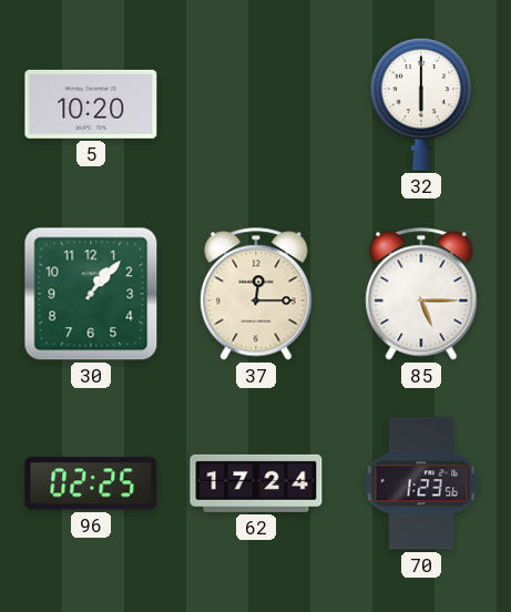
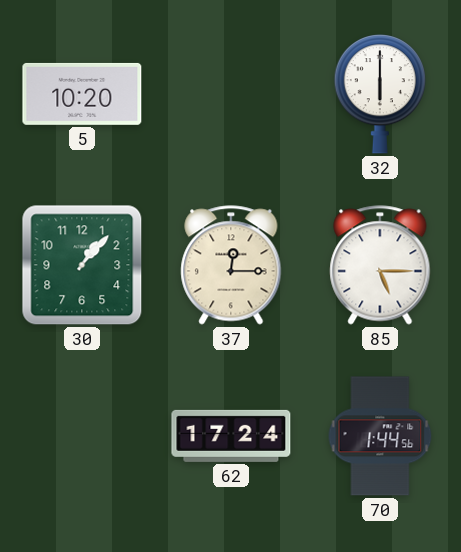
96: 02:25 -> none
70: 1:23 -> 1:44
